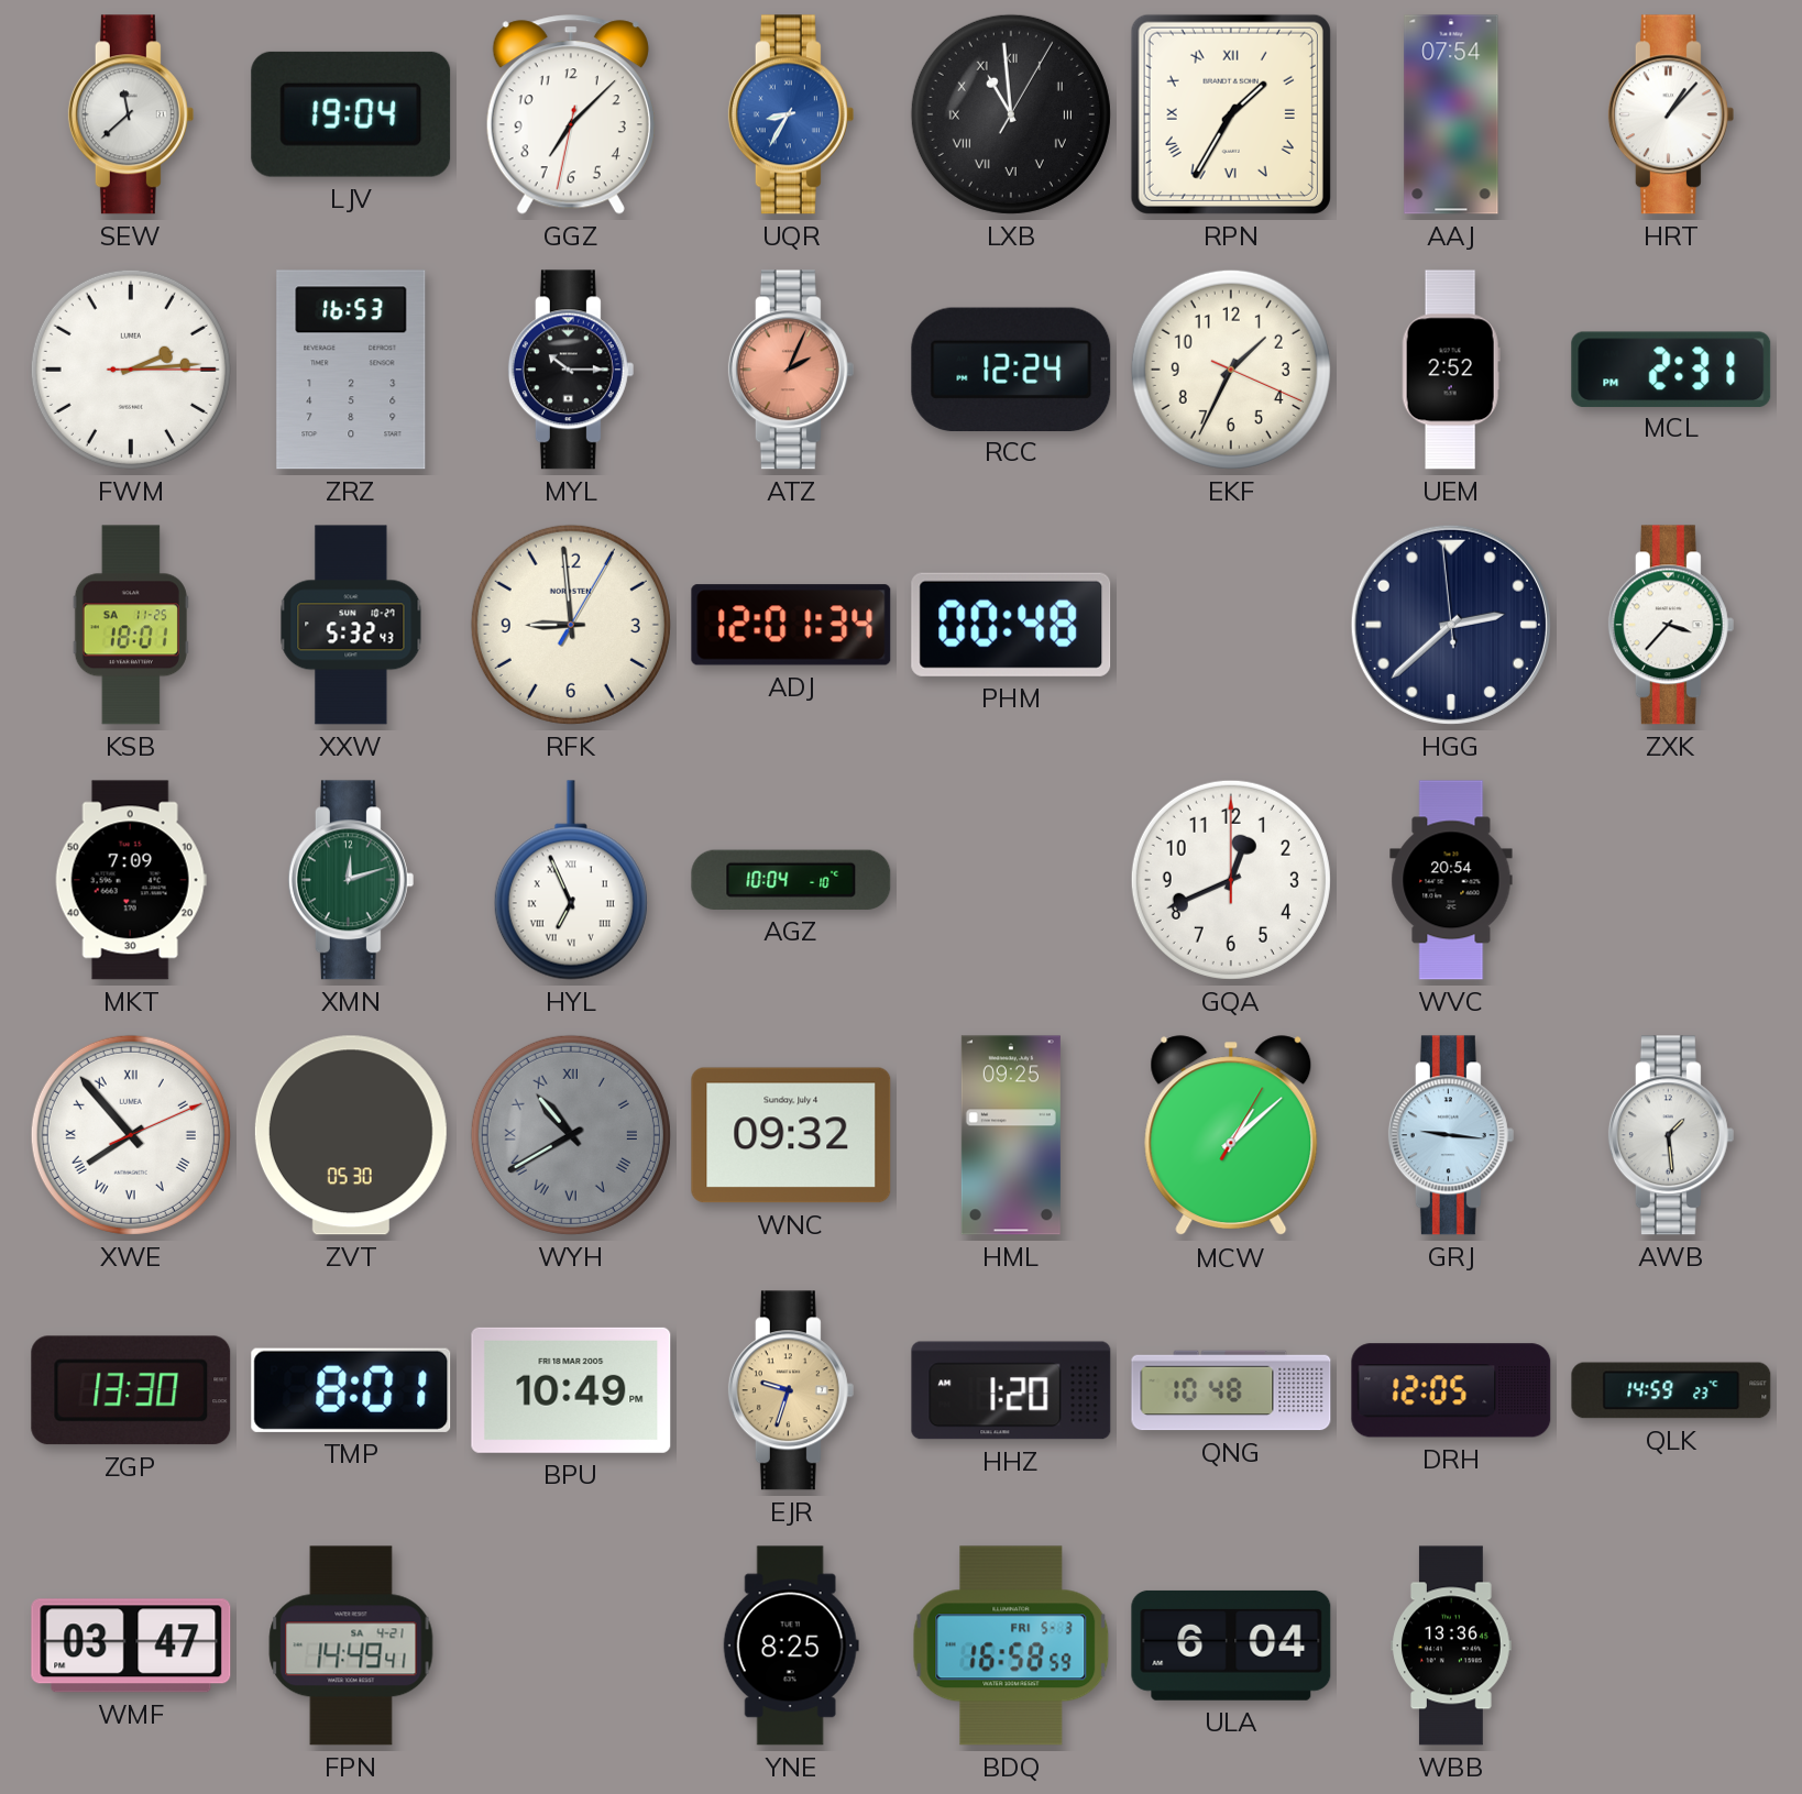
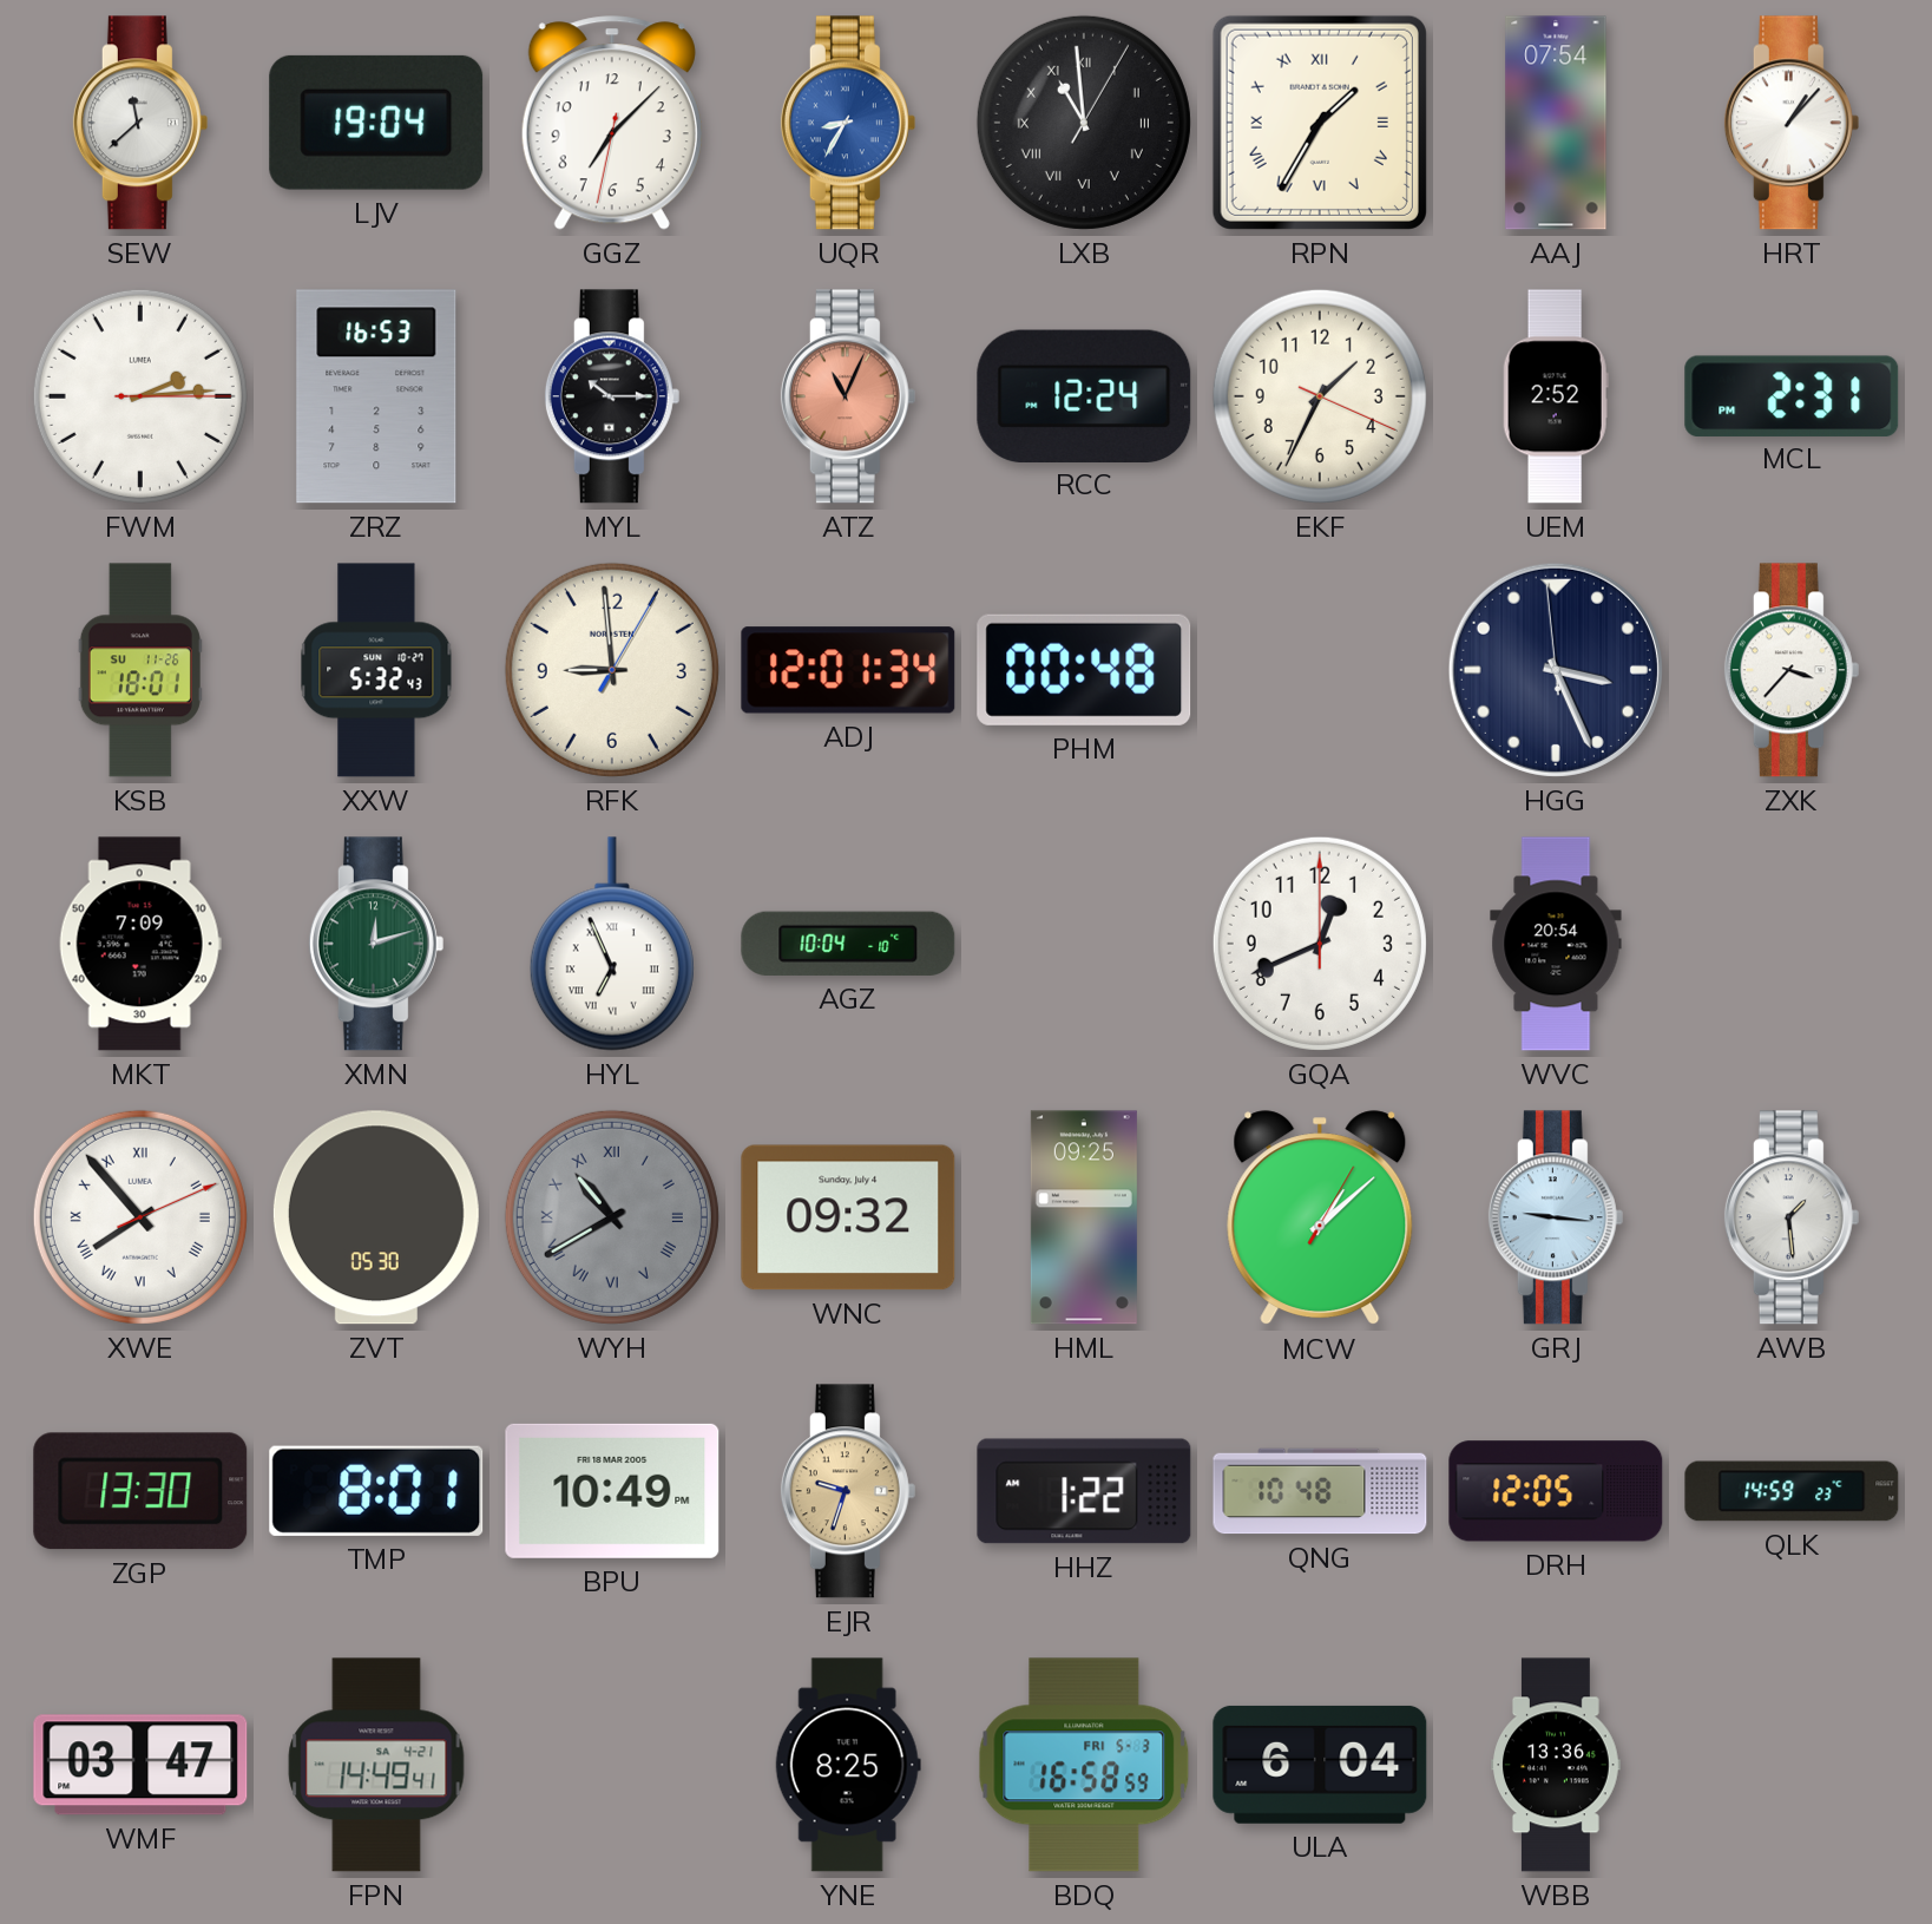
ATZ: 2:04 -> 11:04
KSB date: SA 11-25 -> SU 11-26
HGG: 2:37 -> 3:25
HHZ: 1:20 -> 1:22
